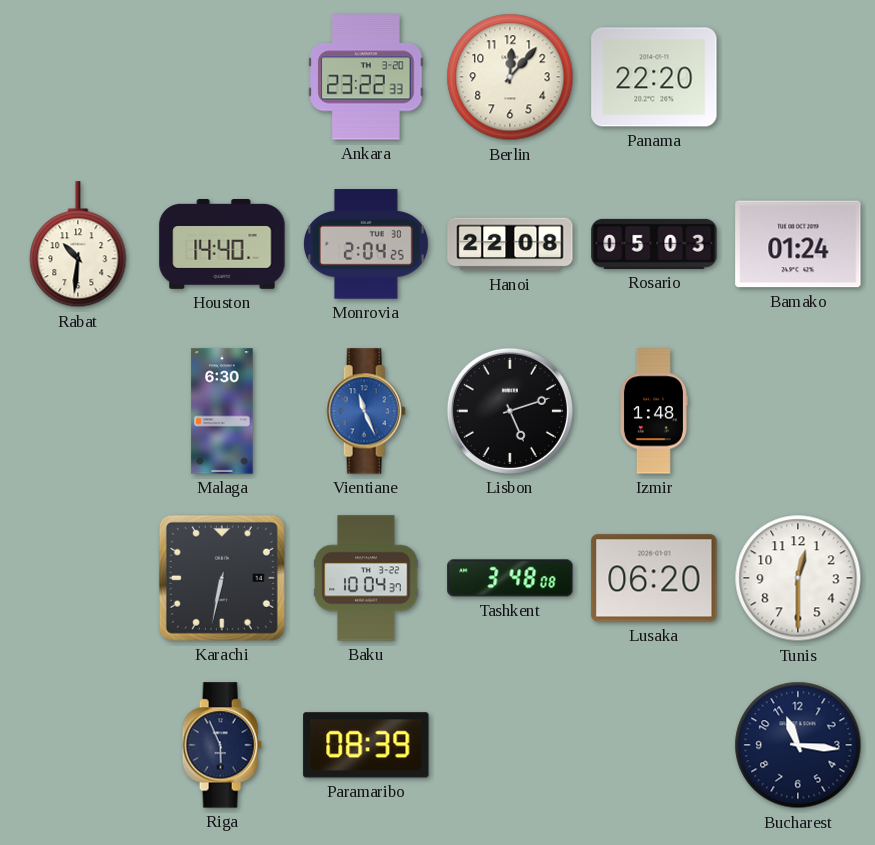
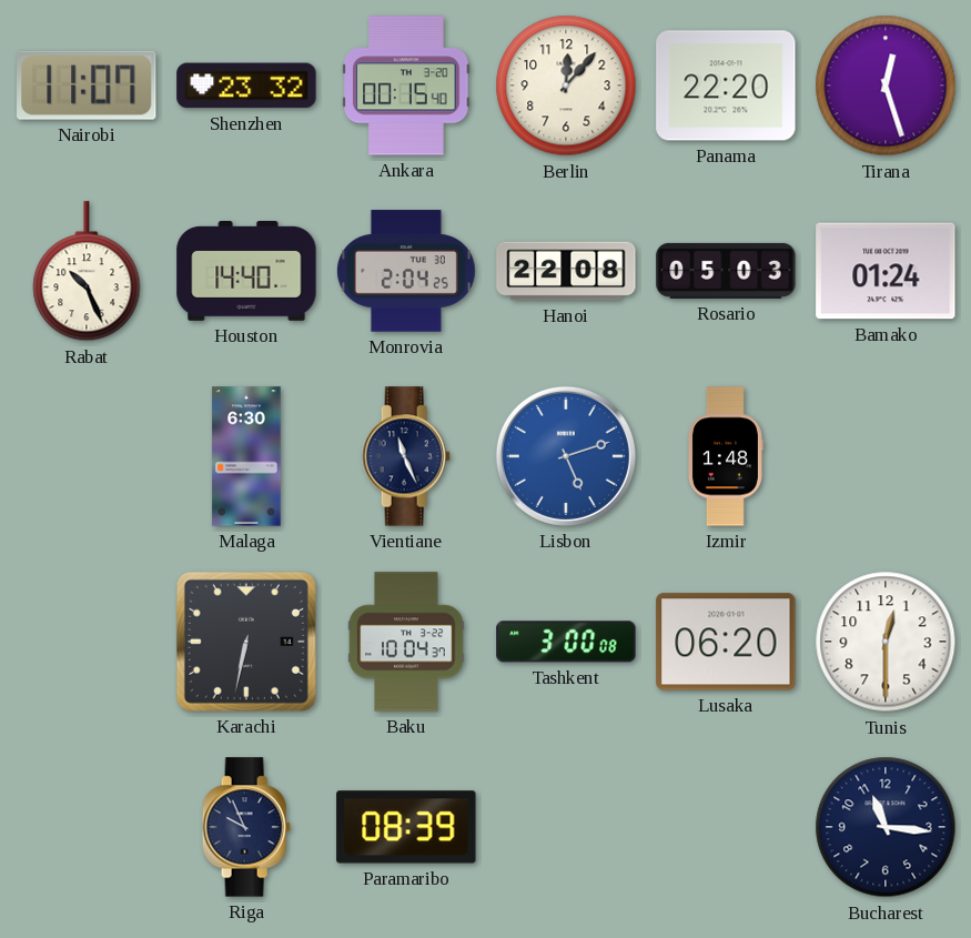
Nairobi: none -> 11:07
Shenzhen: none -> 23:32
Ankara: 23:22 -> 00:15
Tirana: none -> 12:27
Rabat: 10:31 -> 10:26
Vientiane dial: blue -> navy
Lisbon dial: black -> blue
Tashkent: 3:48 -> 3:00
Riga: 5:56 -> 9:56
